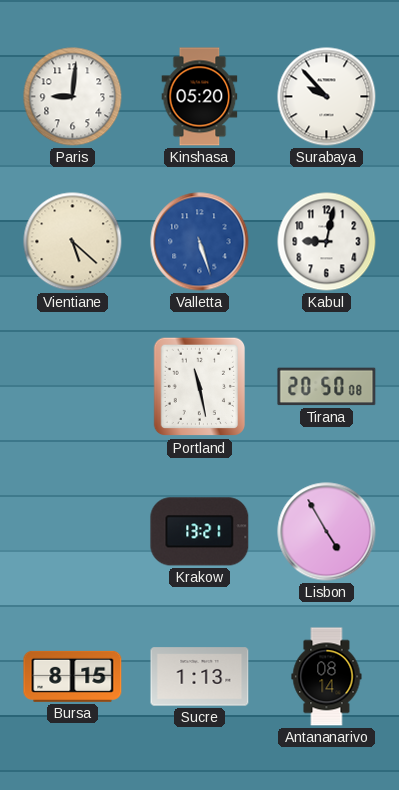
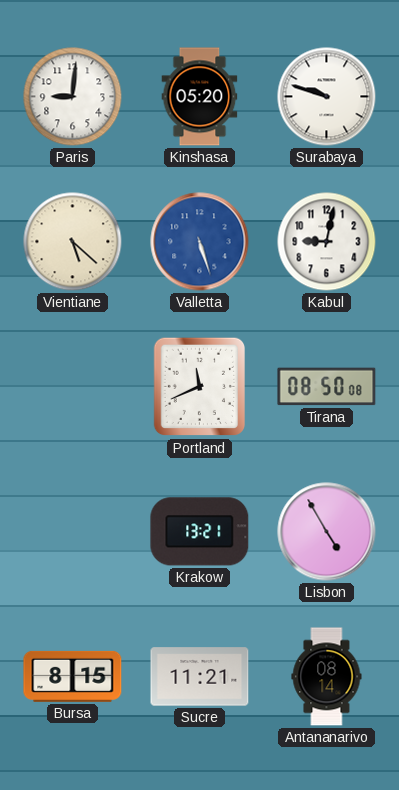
Surabaya: 9:53 -> 9:48
Portland: 11:28 -> 11:41
Tirana: 20:50 -> 08:50
Sucre: 1:13 -> 11:21
